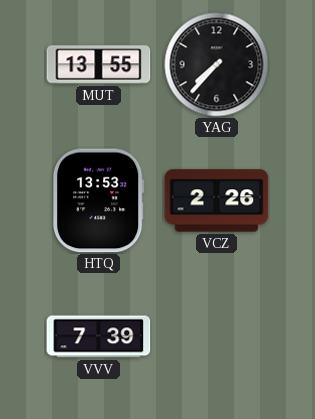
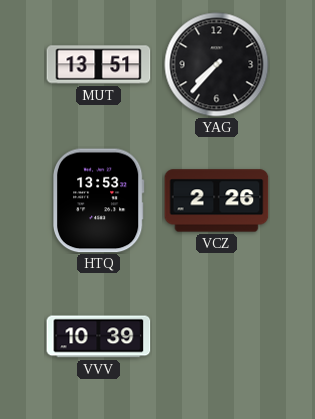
MUT: 13:55 -> 13:51
VVV: 7:39 -> 10:39
